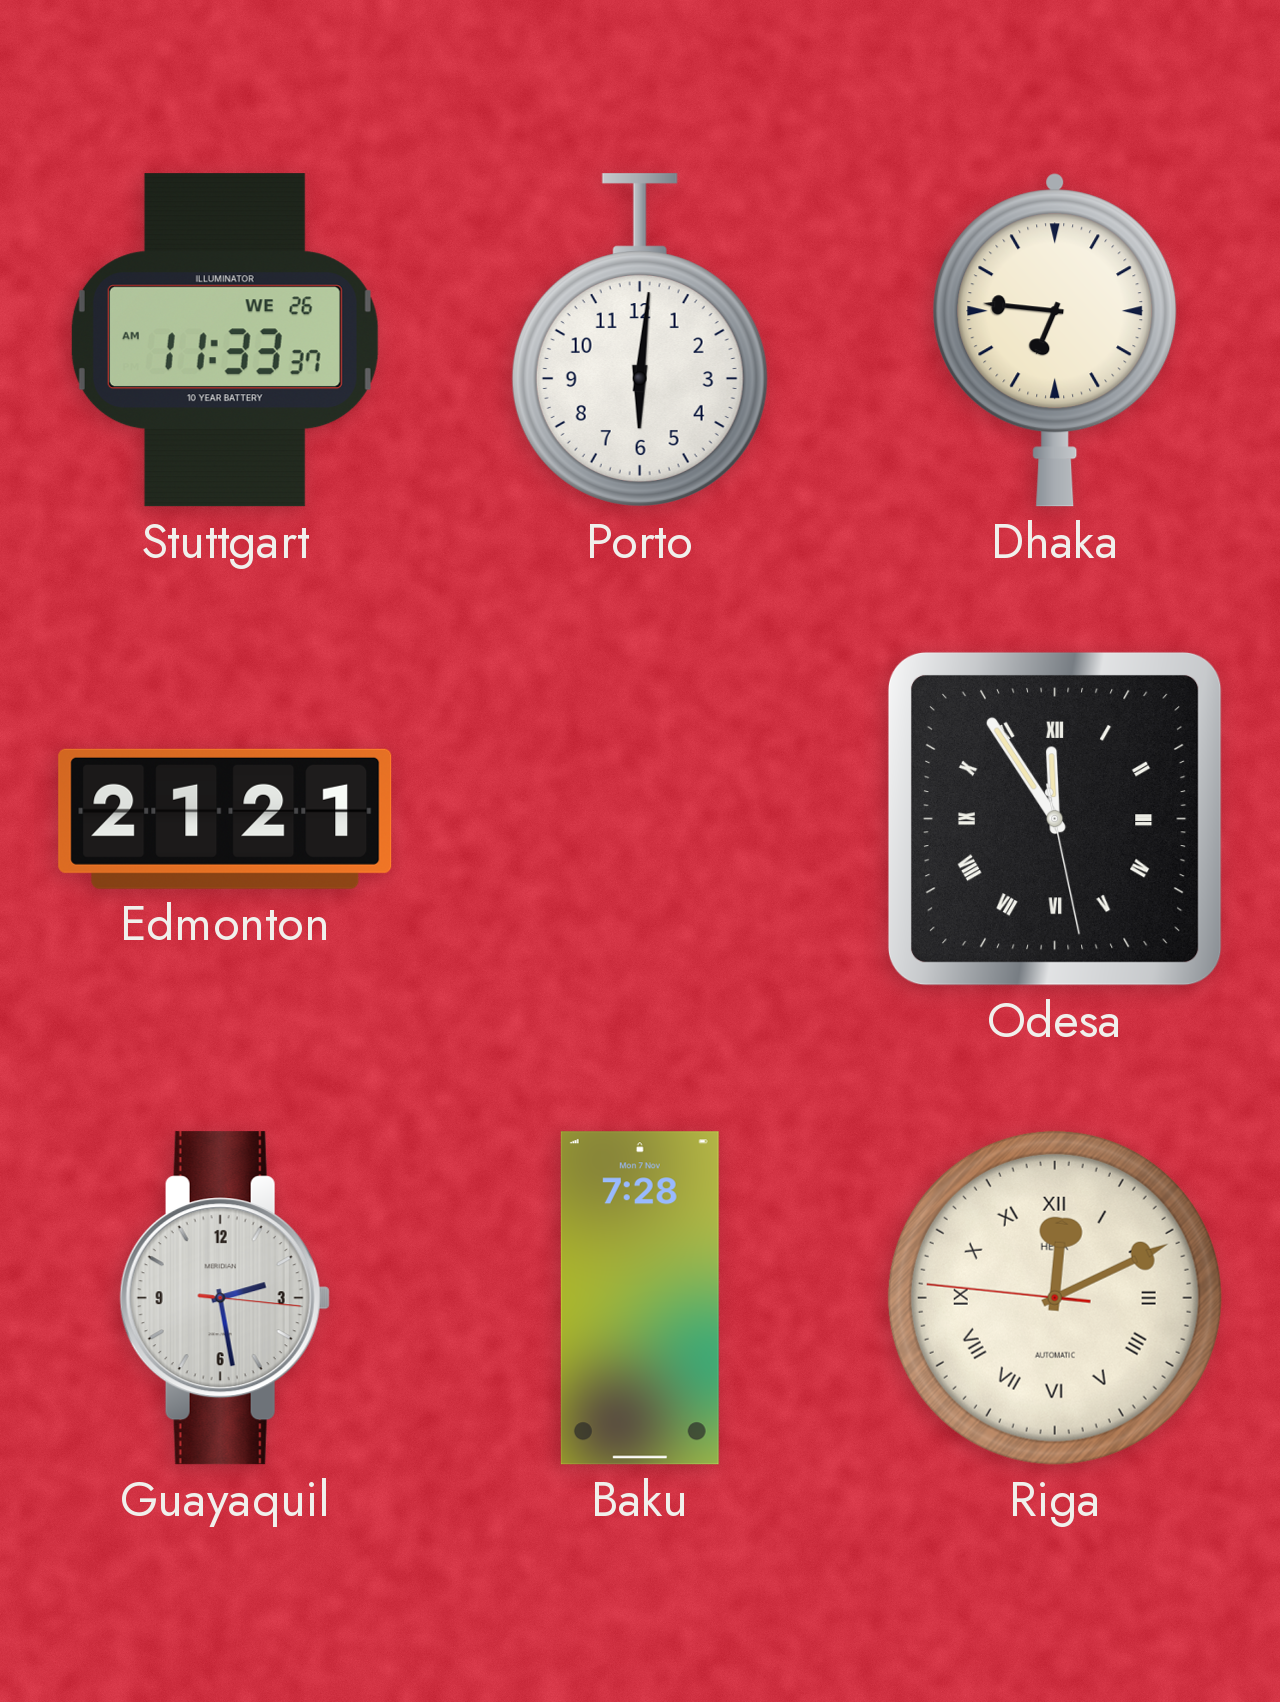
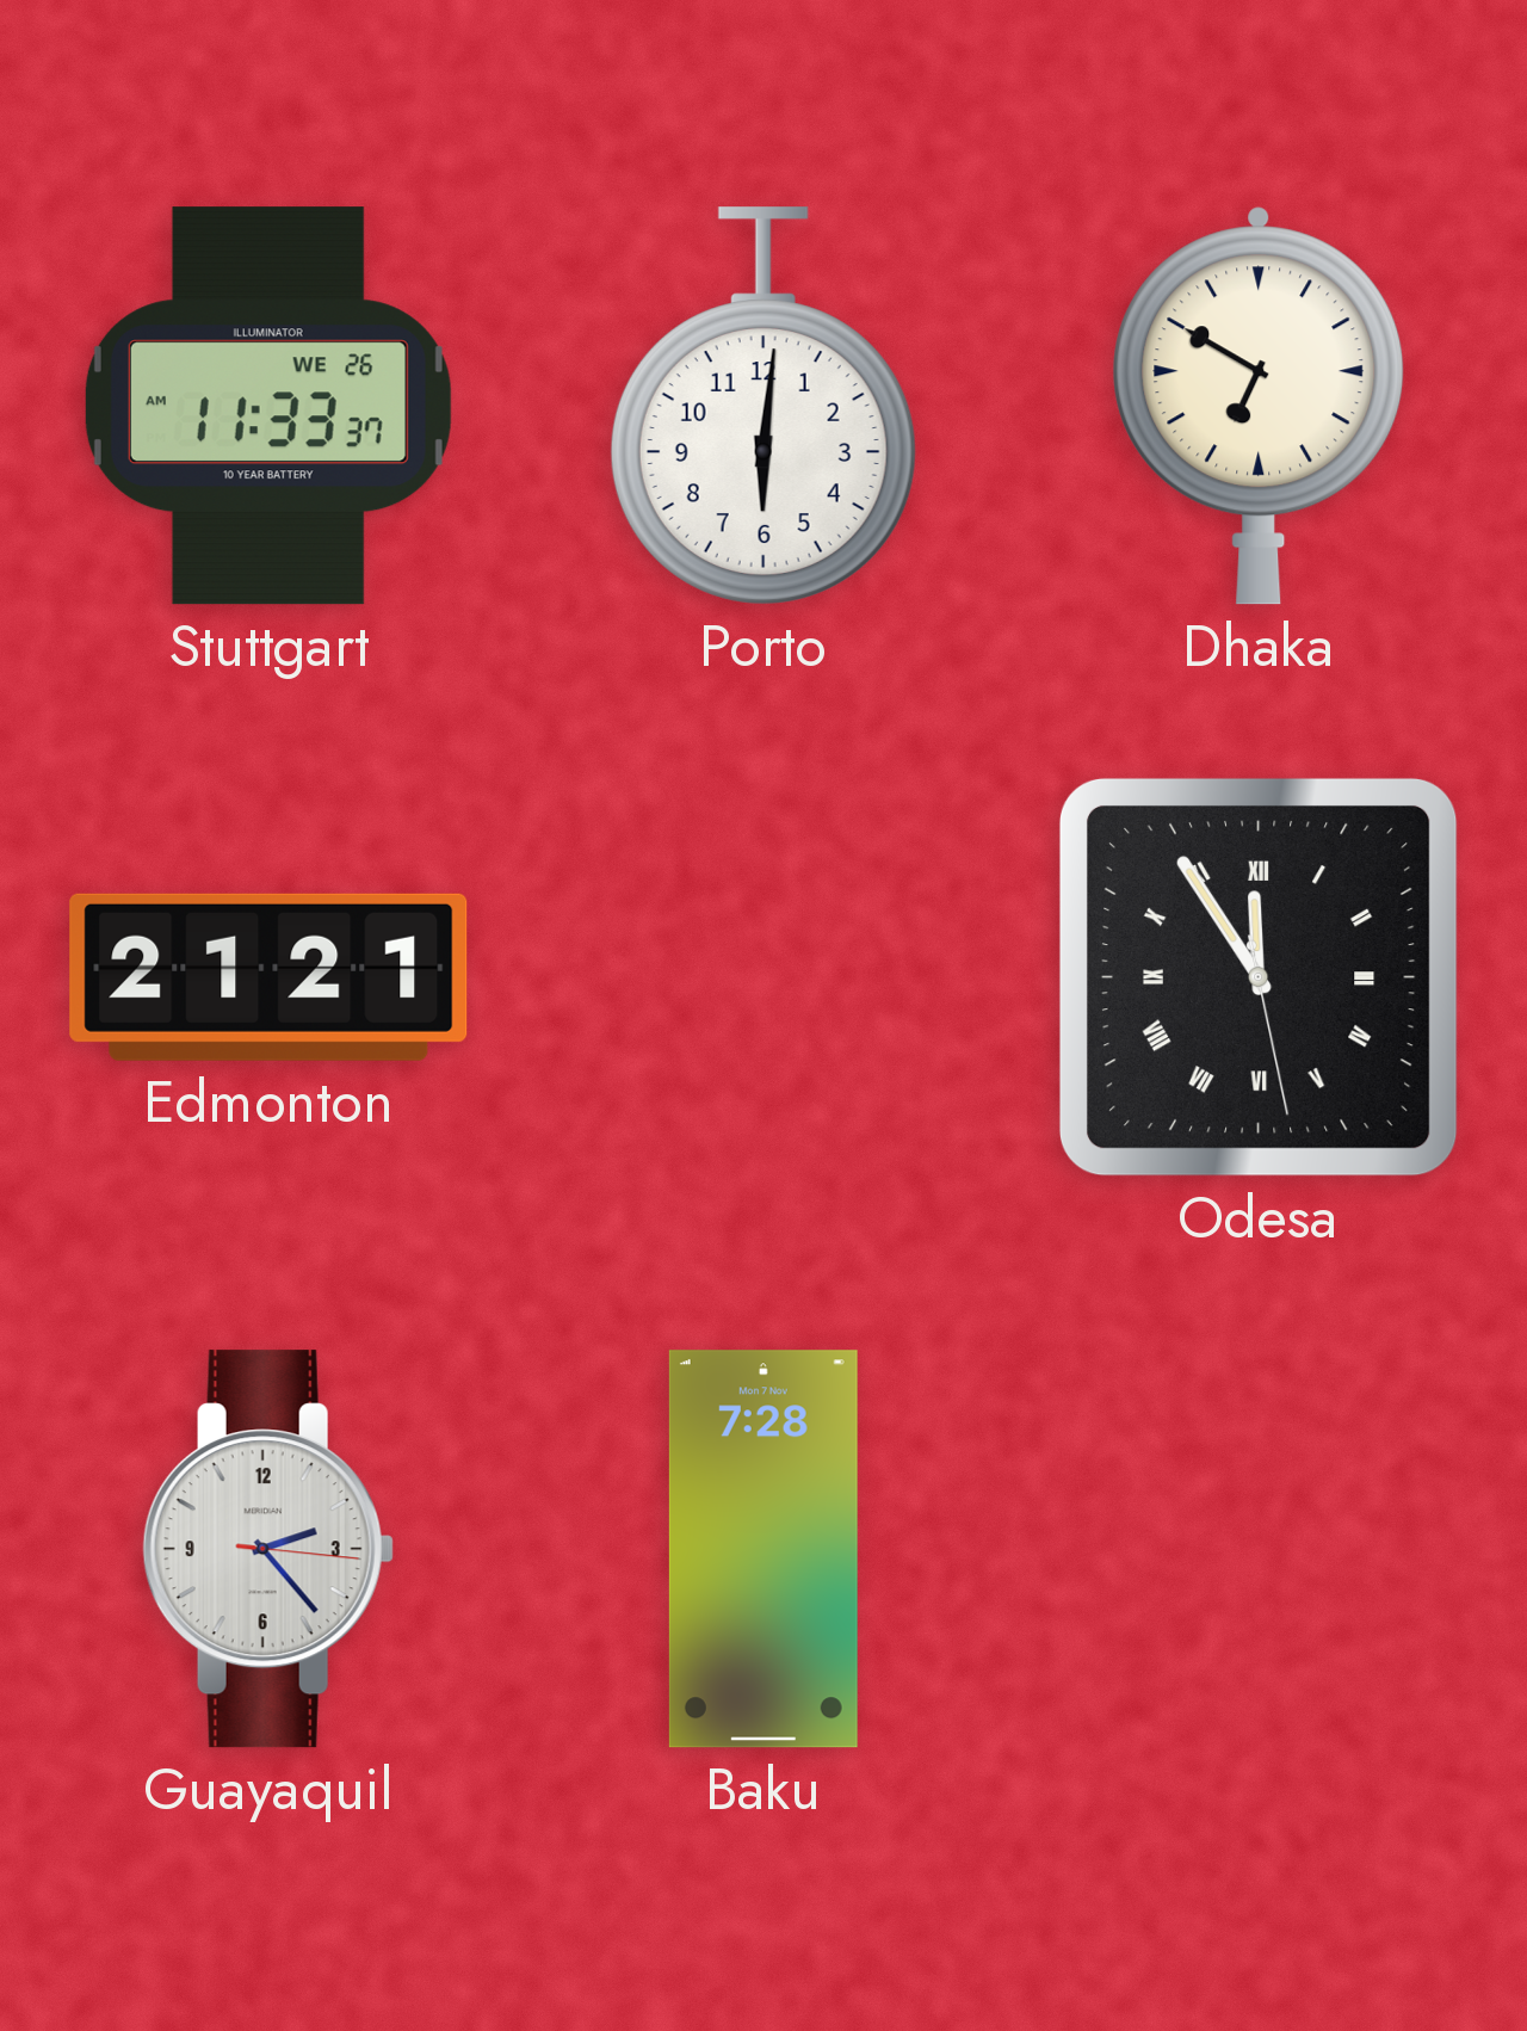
Dhaka: 6:46 -> 6:50
Guayaquil: 2:28 -> 2:23
Riga: 12:10 -> none
